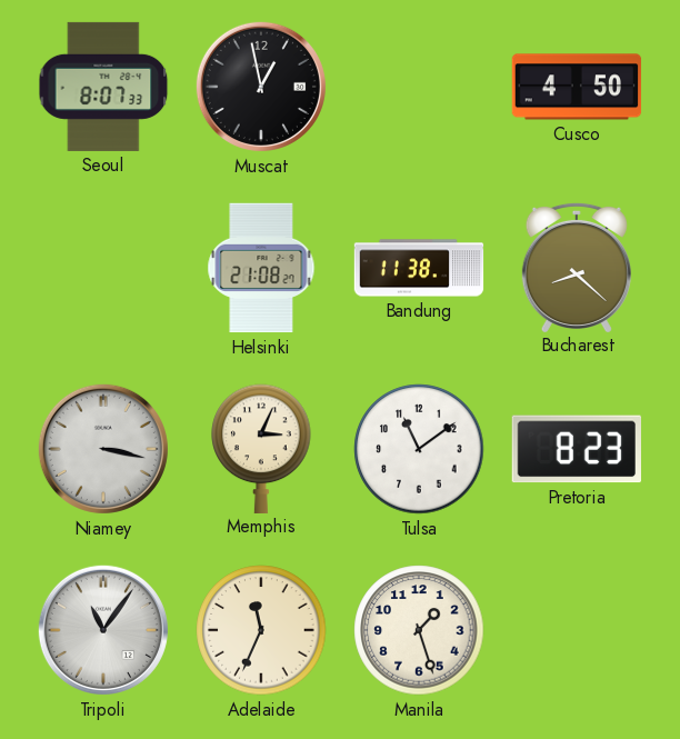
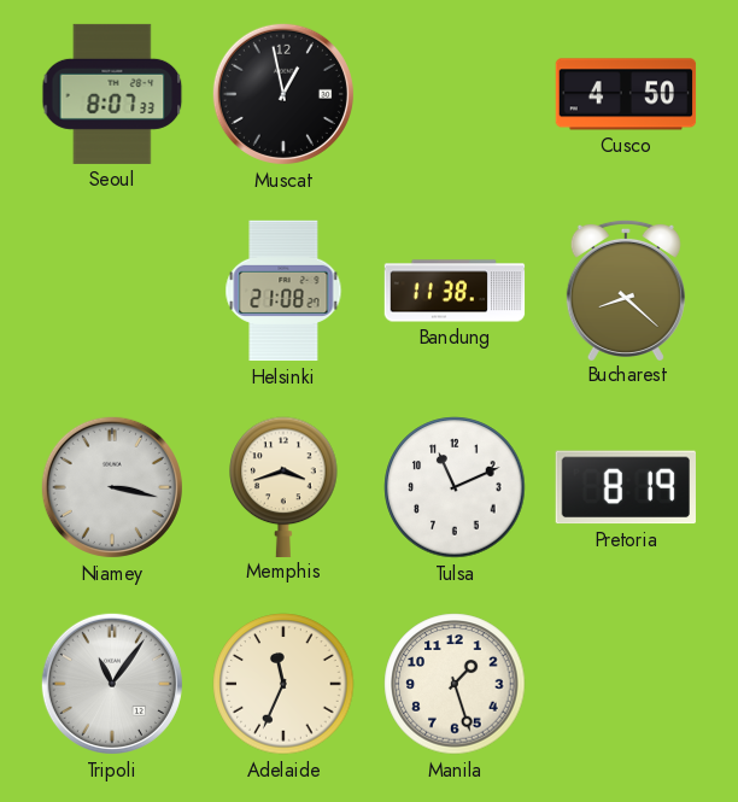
Memphis: 3:04 -> 3:42
Tulsa: 11:09 -> 11:11
Pretoria: 8:23 -> 8:19
